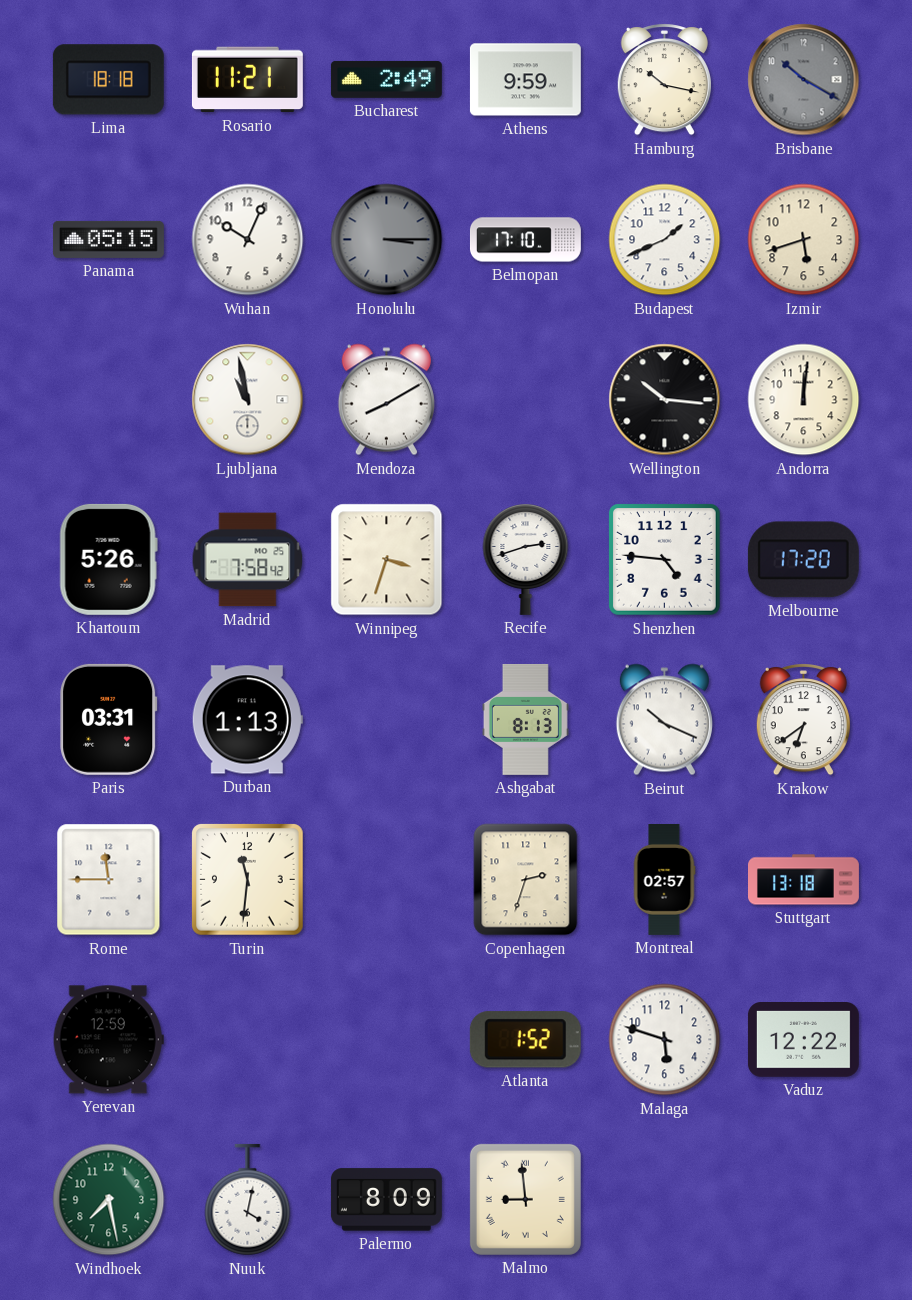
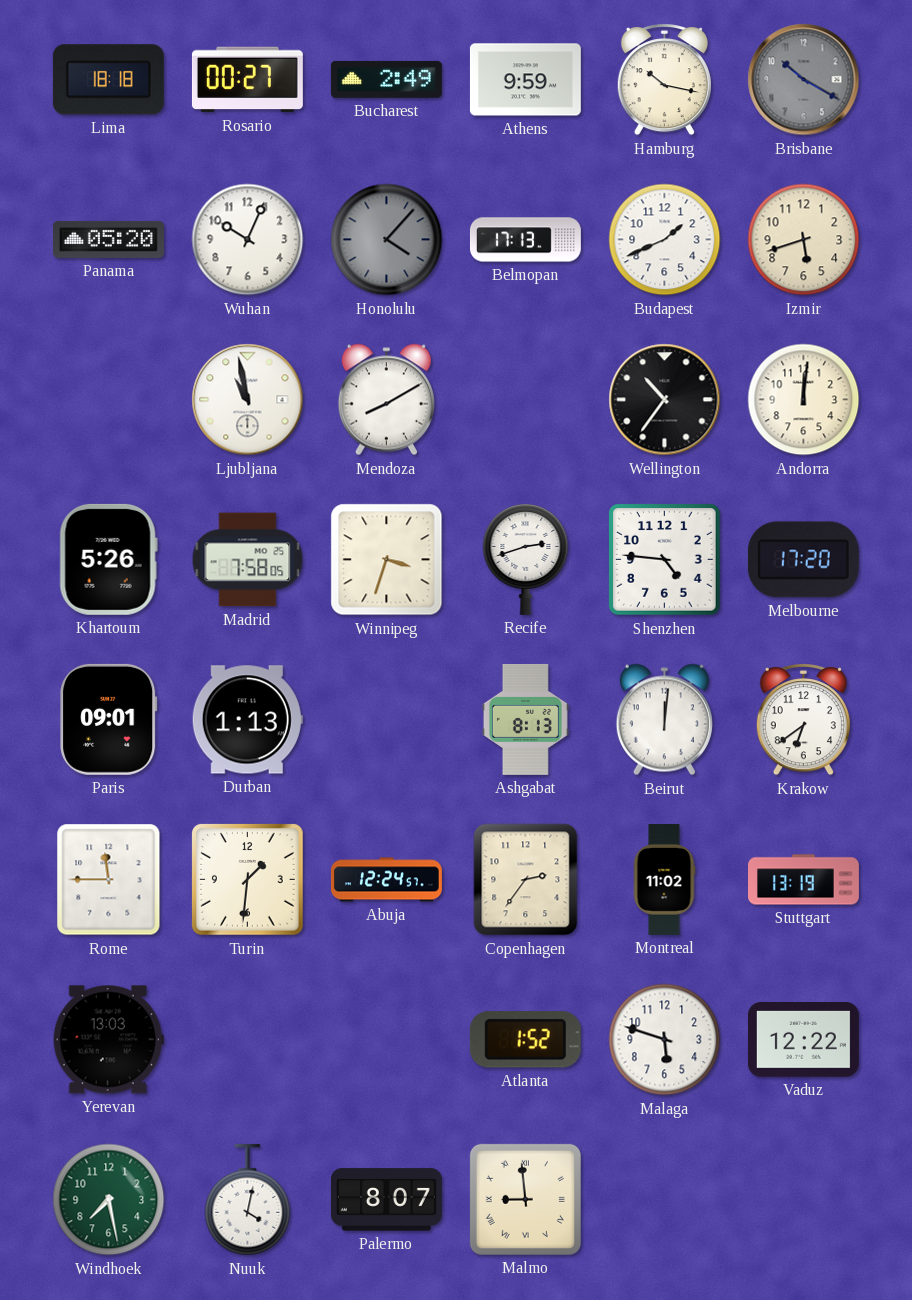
Rosario: 11:21 -> 00:27
Panama: 05:15 -> 05:20
Honolulu: 3:15 -> 4:07
Belmopan: 17:10 -> 17:13
Wellington: 10:16 -> 10:36
Madrid: 7:58:42 -> 7:58:05
Paris: 03:31 -> 09:01
Beirut: 10:19 -> 12:01
Turin: 11:31 -> 1:31
Abuja: none -> 12:24
Copenhagen: 2:33 -> 2:36
Montreal: 02:57 -> 11:02
Stuttgart: 13:18 -> 13:19
Yerevan: 12:59 -> 13:03
Palermo: 8:09 -> 8:07
